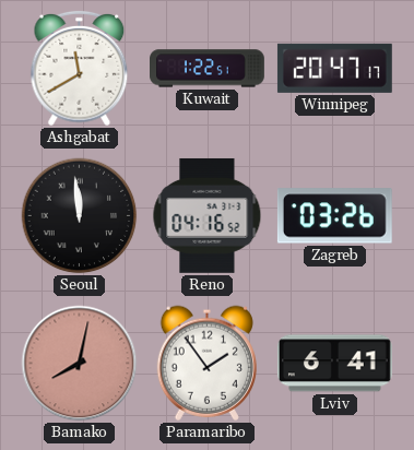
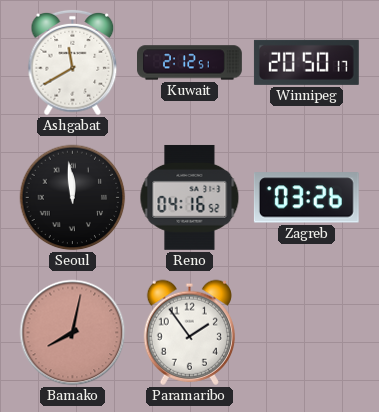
Kuwait: 1:22 -> 2:12
Winnipeg: 20:47 -> 20:50
Lviv: 6:41 -> none
